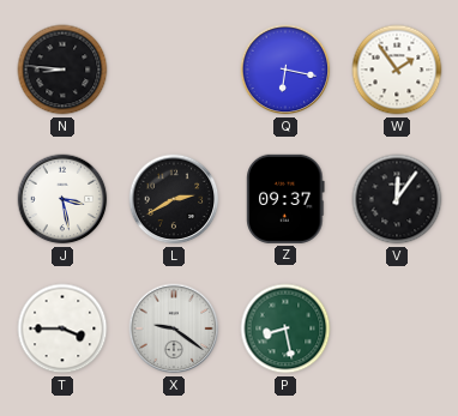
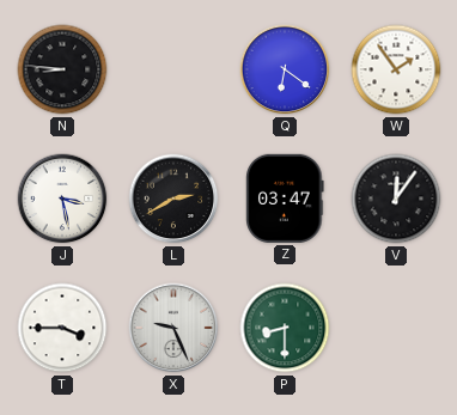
Q: 6:17 -> 6:21
Z: 09:37 -> 03:47
X: 9:21 -> 9:26
P: 8:28 -> 8:30
